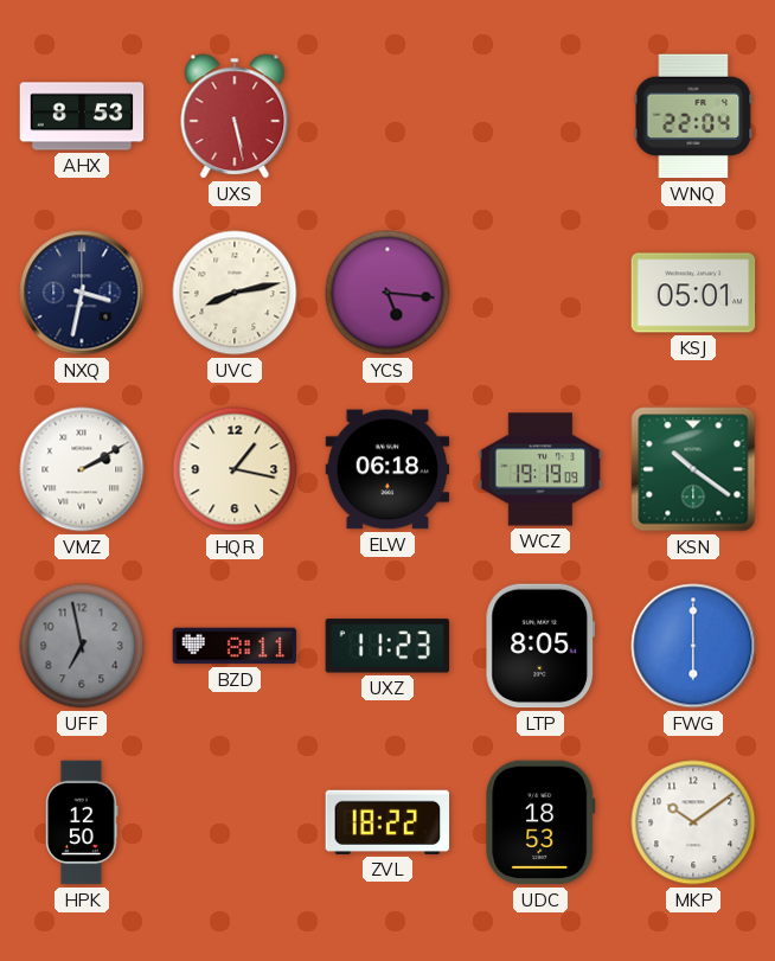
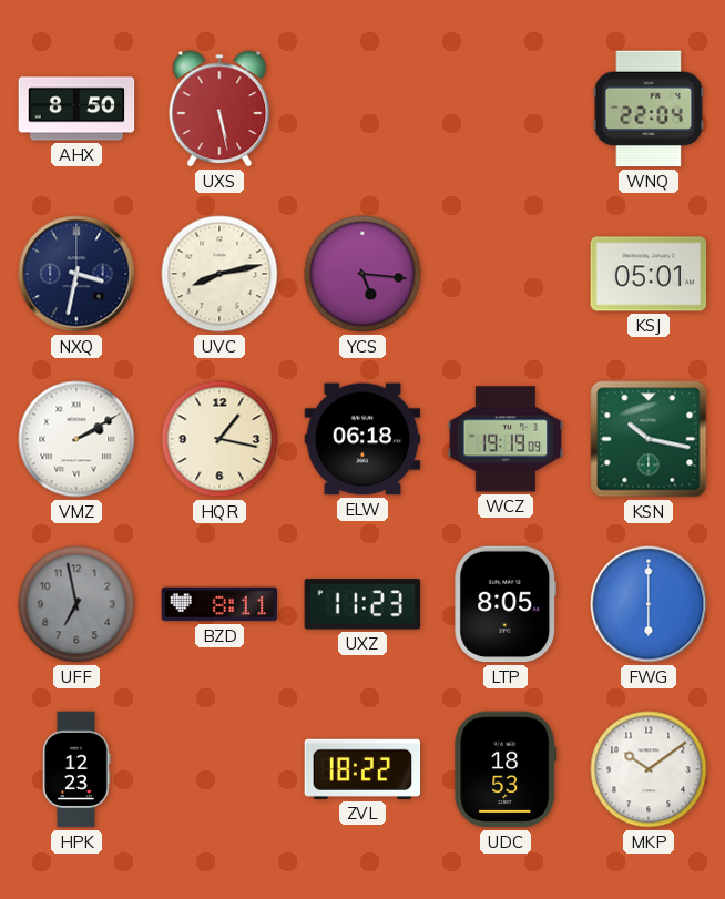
AHX: 8:53 -> 8:50
KSN: 10:21 -> 10:17
HPK: 12:50 -> 12:23
